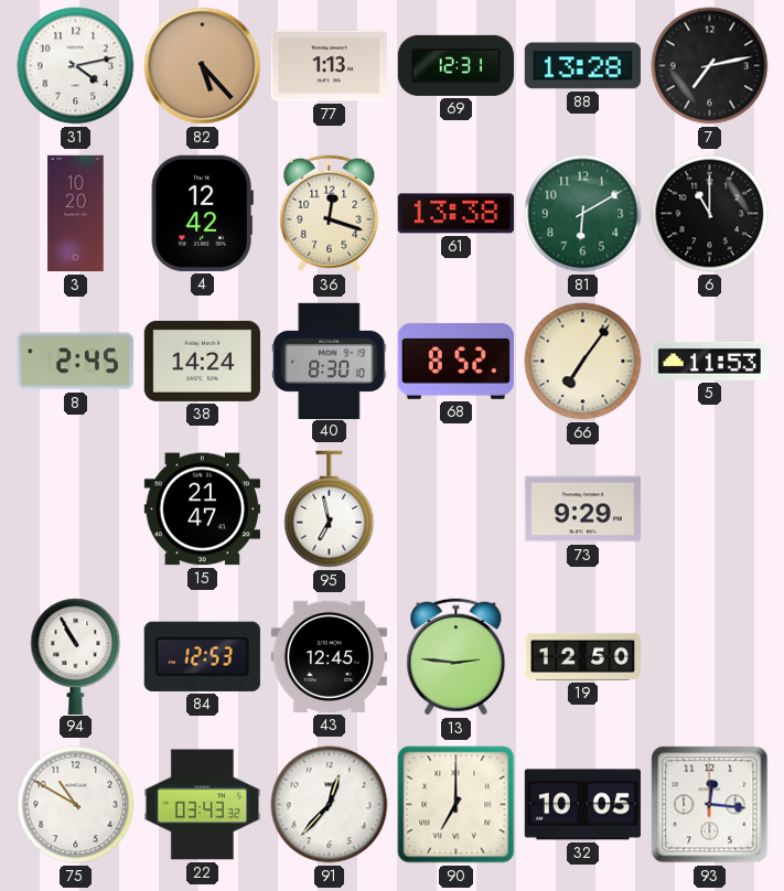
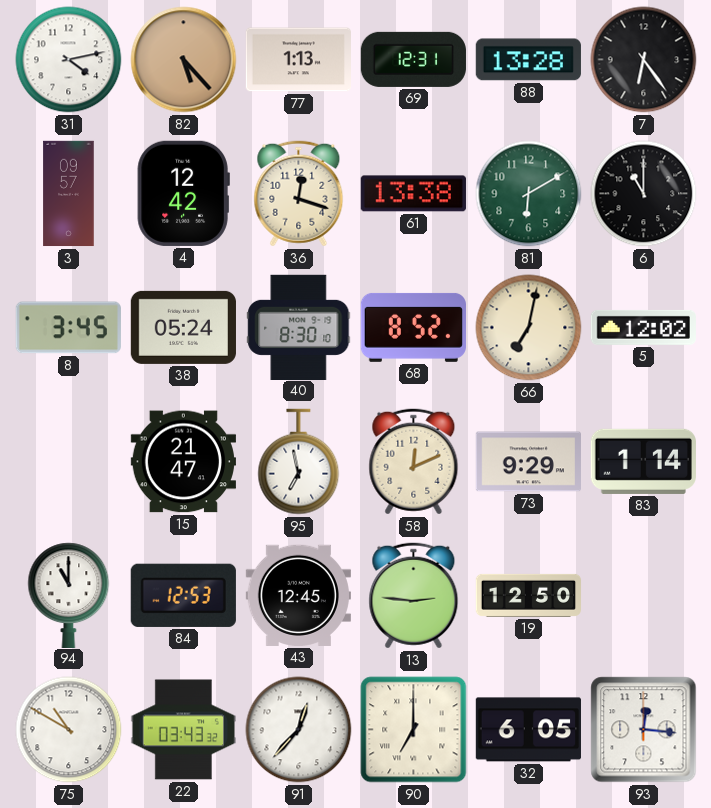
7: 7:13 -> 6:24
3: 10:20 -> 09:57
8: 2:45 -> 3:45
38: 14:24 -> 05:24
66: 7:06 -> 7:02
5: 11:53 -> 12:02
58: none -> 12:11
83: none -> 1:14
94: 10:55 -> 11:00
32: 10:05 -> 6:05
